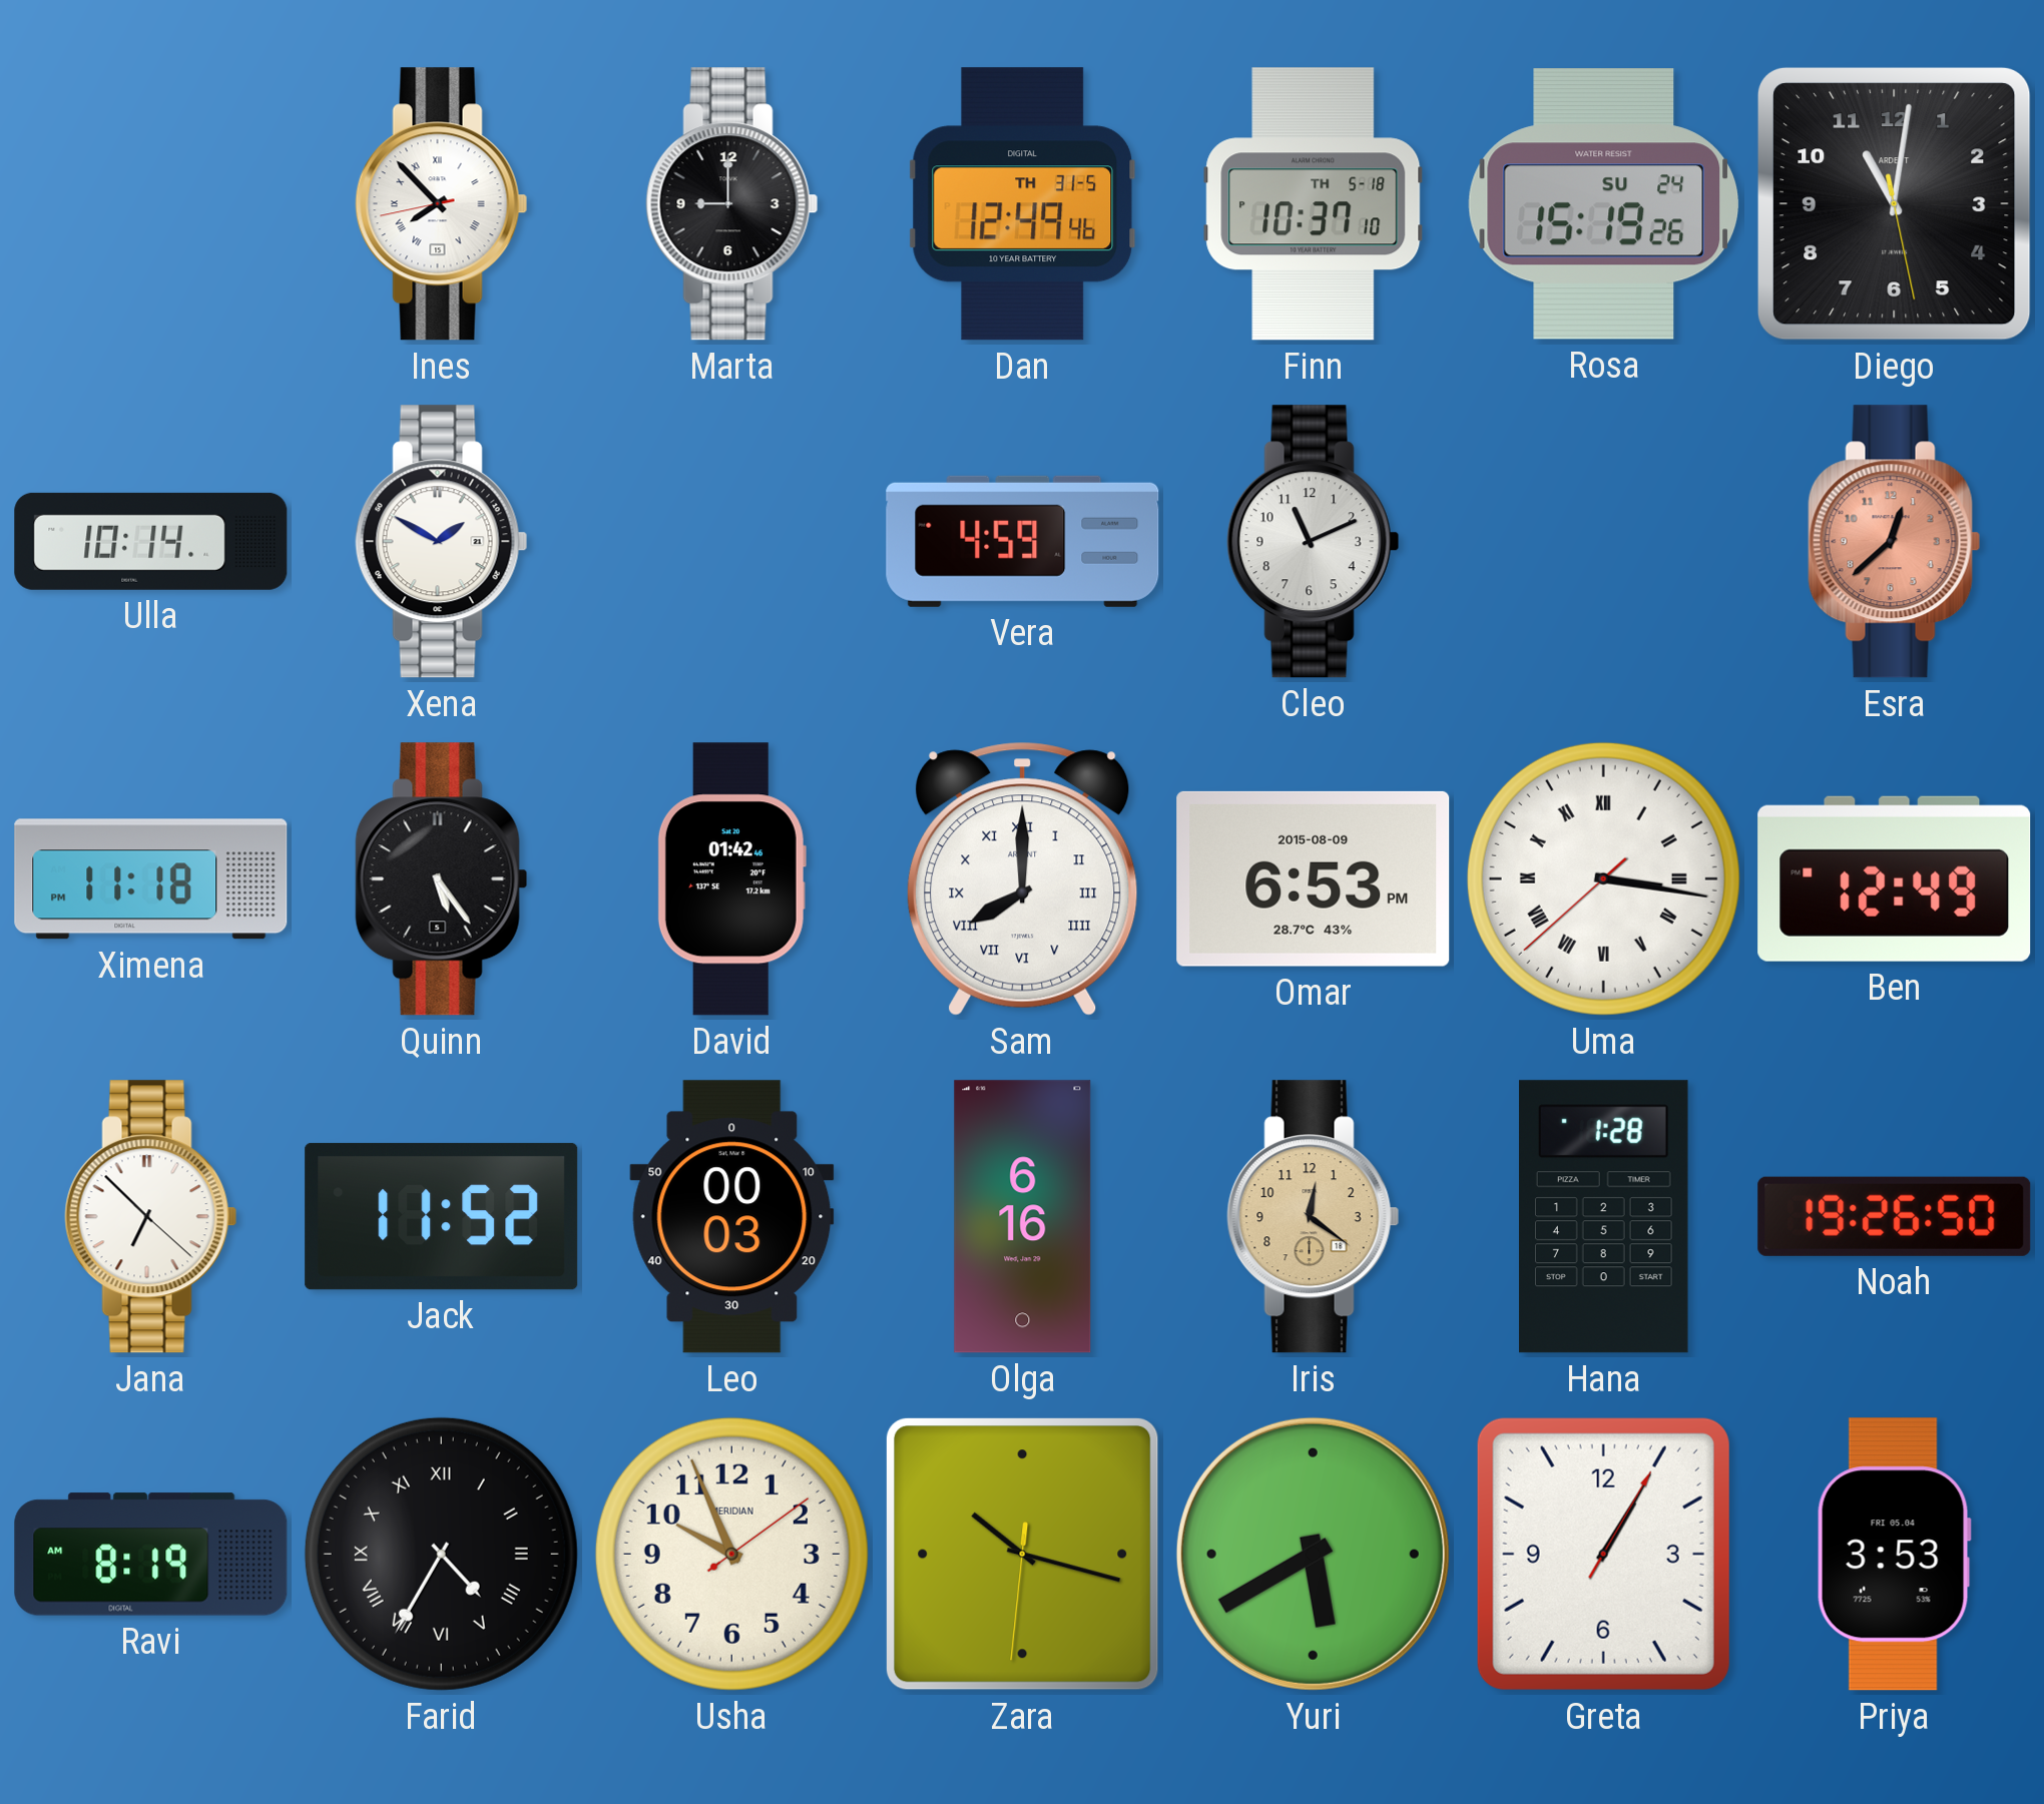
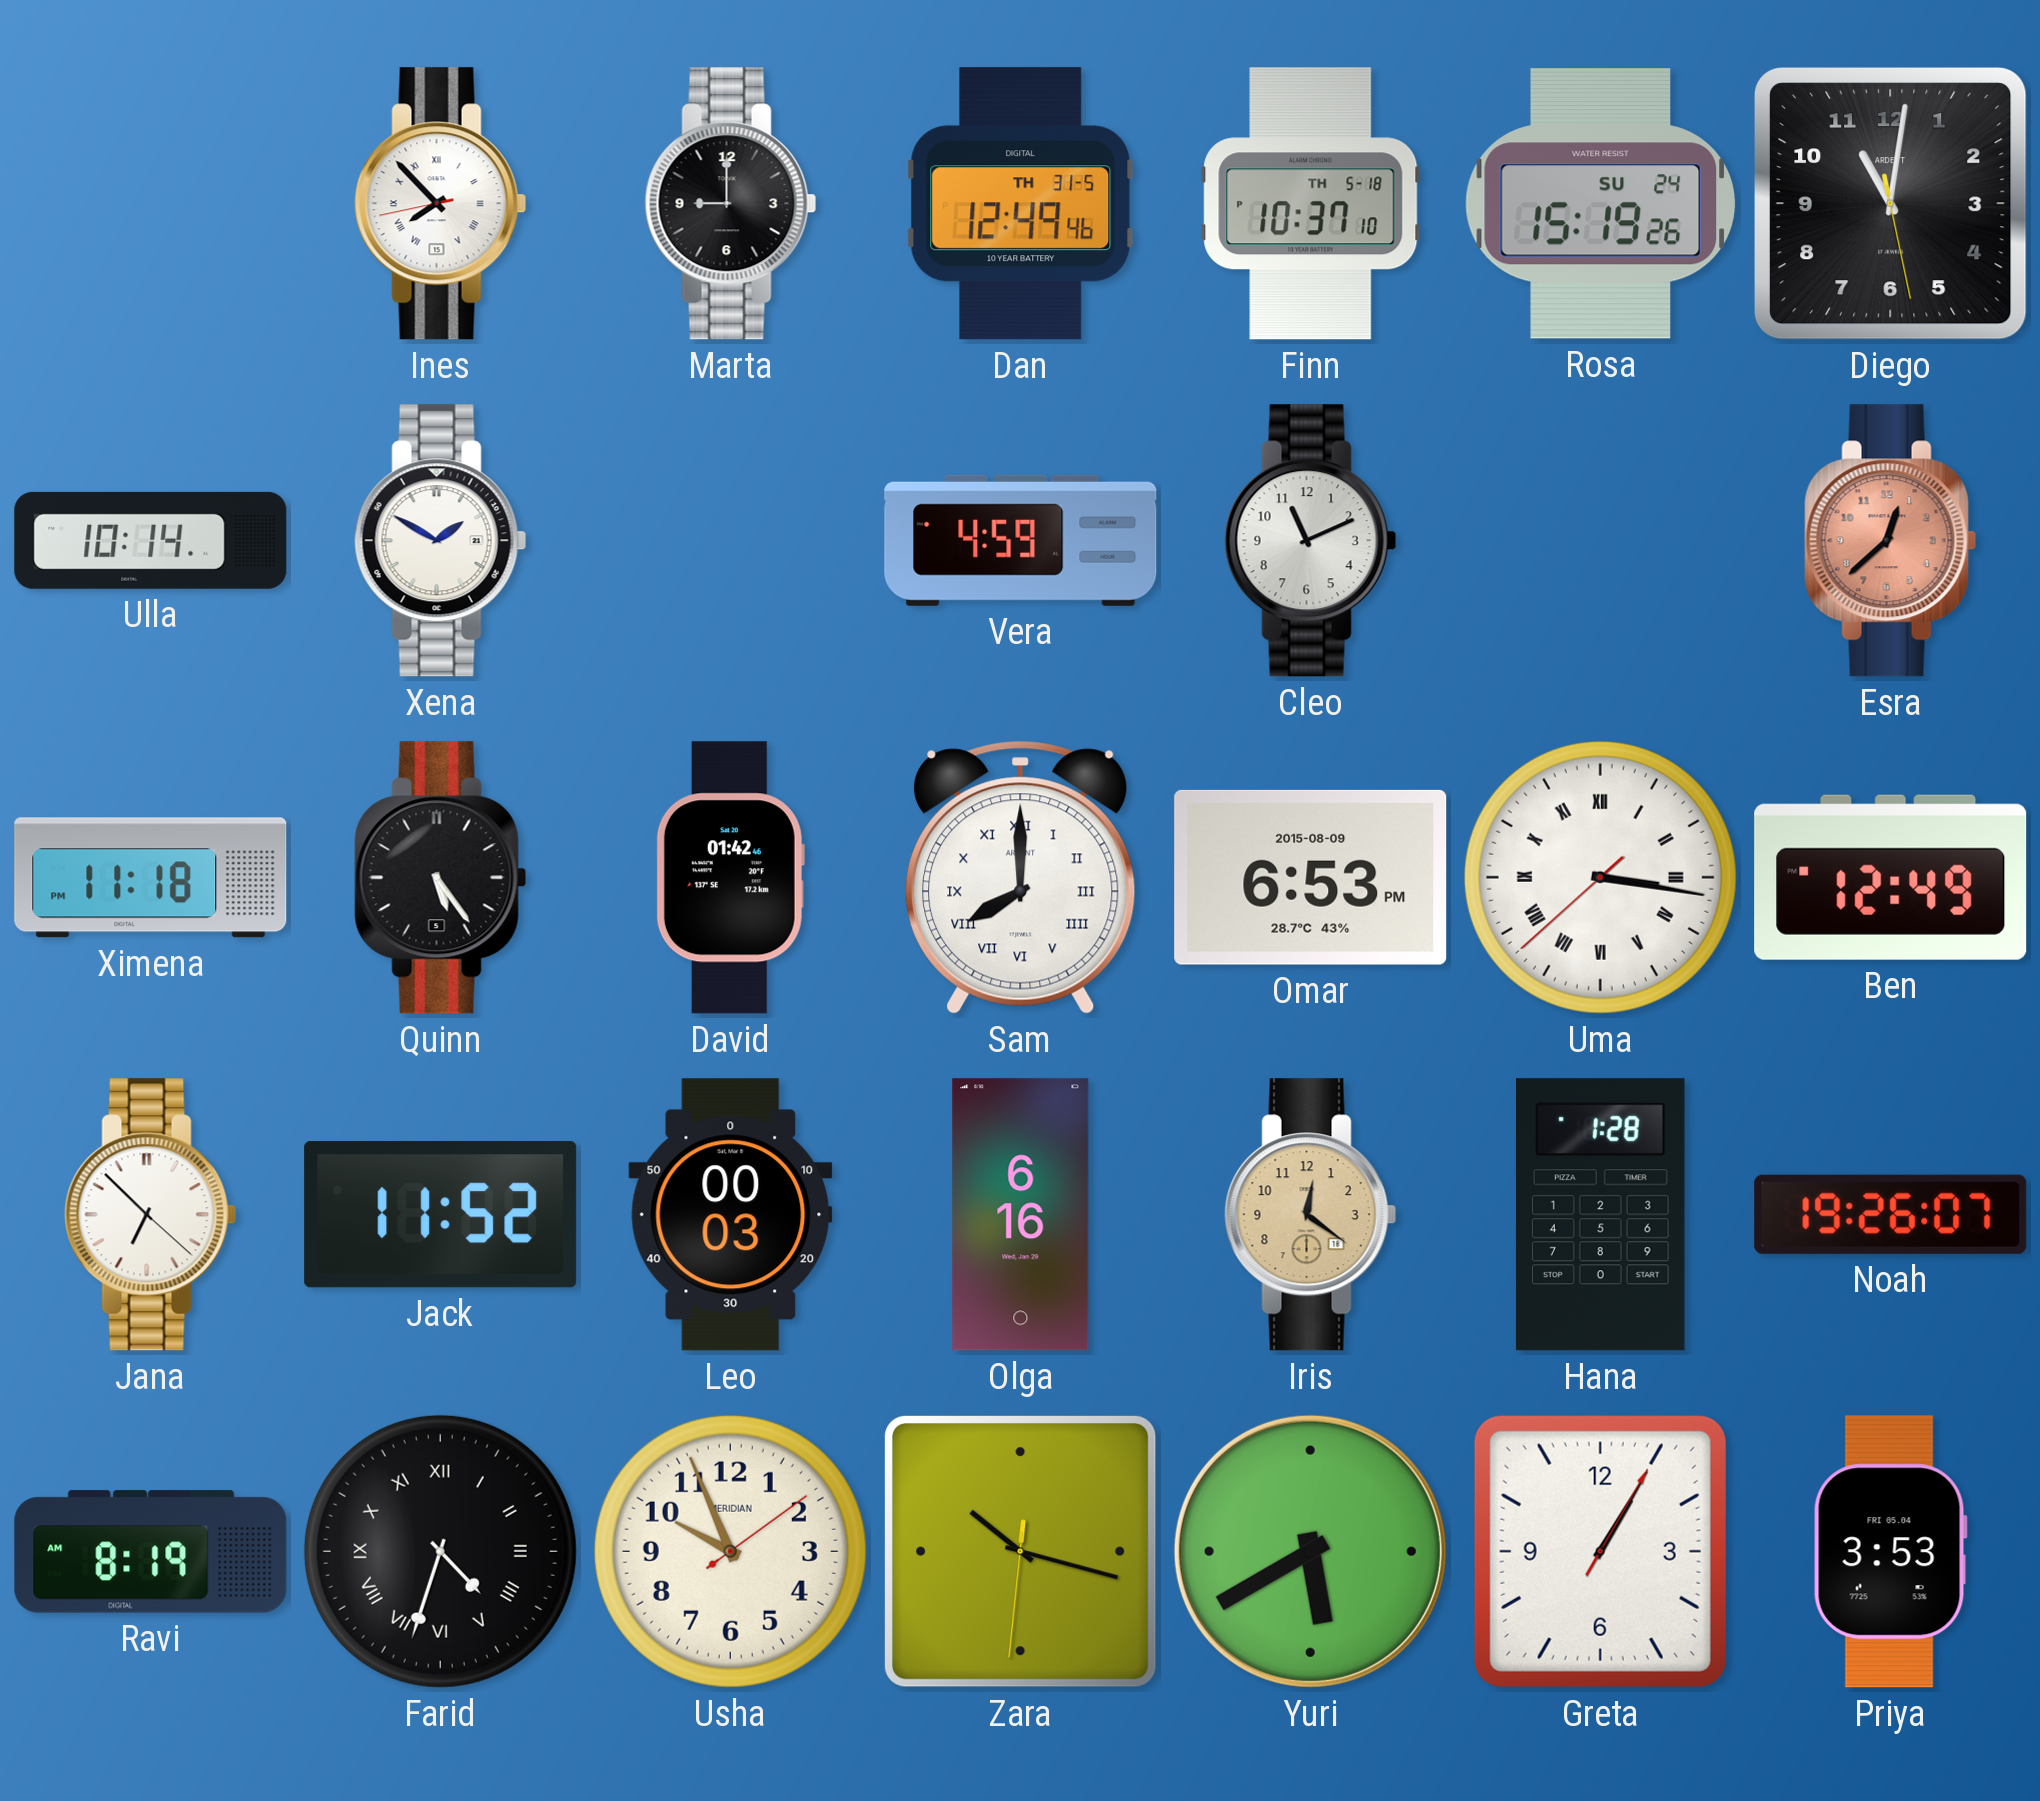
Noah: 19:26:50 -> 19:26:07
Farid: 4:35 -> 4:33
